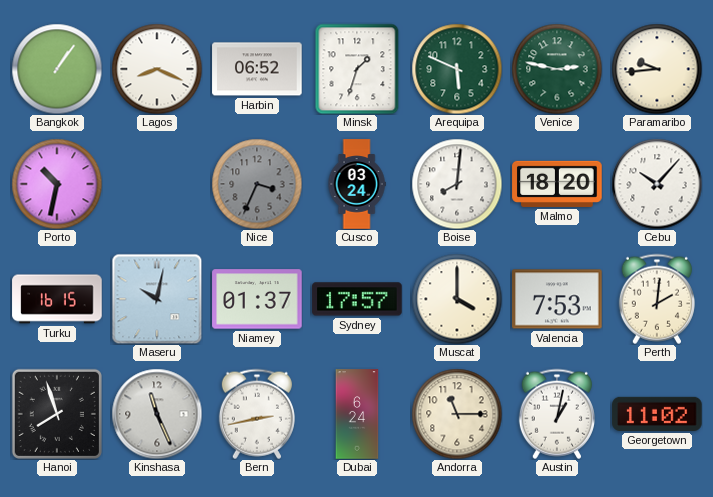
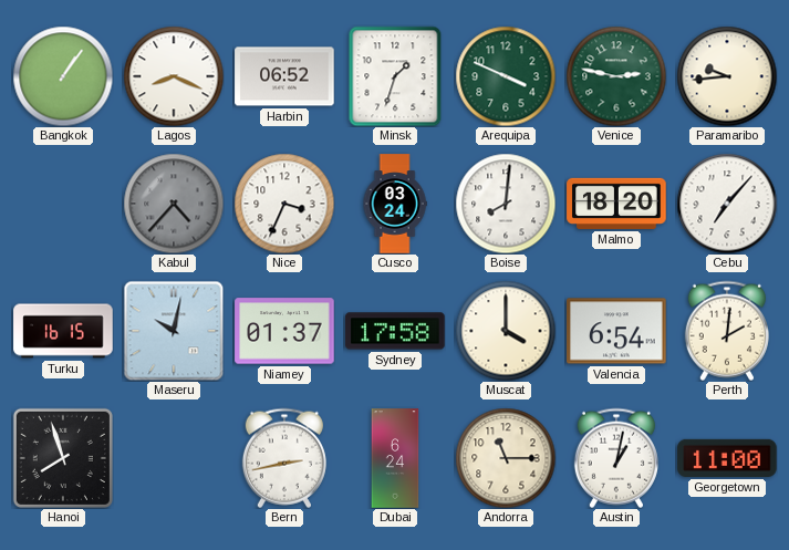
Arequipa: 5:49 -> 3:49
Porto: 10:32 -> none
Kabul: none -> 4:37
Nice dial: grey -> white
Cebu: 10:07 -> 7:07
Sydney: 17:57 -> 17:58
Valencia: 7:53 -> 6:54
Kinshasa: 11:26 -> none
Georgetown: 11:02 -> 11:00
